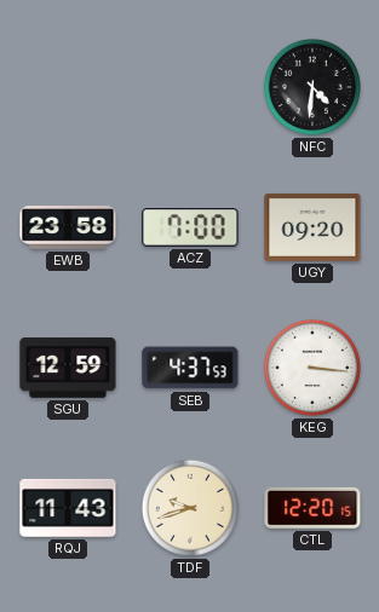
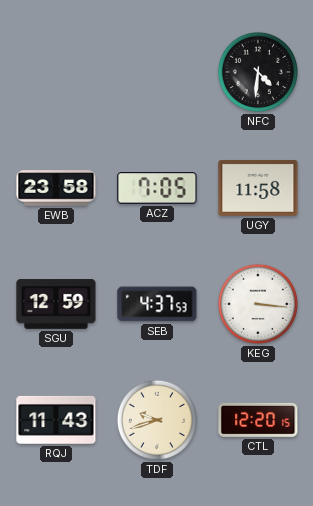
ACZ: 7:00 -> 7:05
UGY: 09:20 -> 11:58
